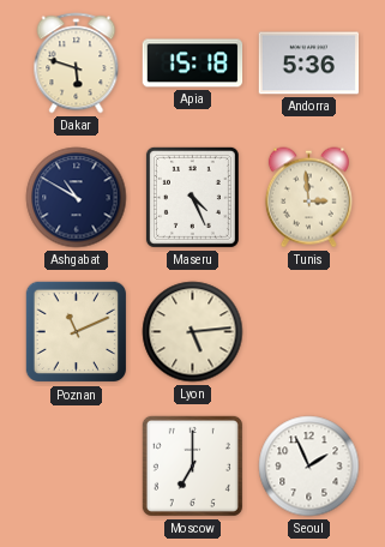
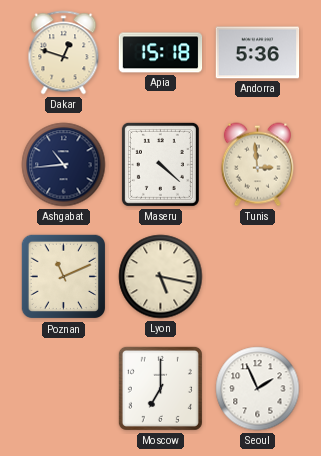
Dakar: 5:48 -> 12:48
Ashgabat: 10:50 -> 10:44
Maseru: 4:26 -> 4:22
Lyon: 5:14 -> 5:17
